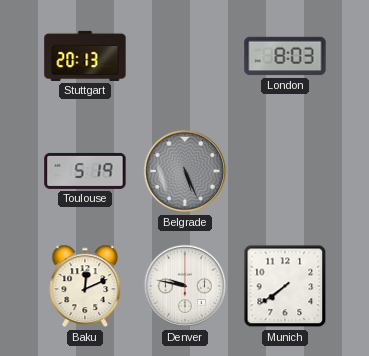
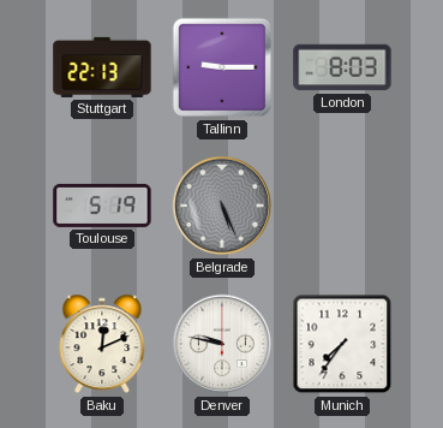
Stuttgart: 20:13 -> 22:13
Tallinn: none -> 9:15
Munich: 7:39 -> 7:36
